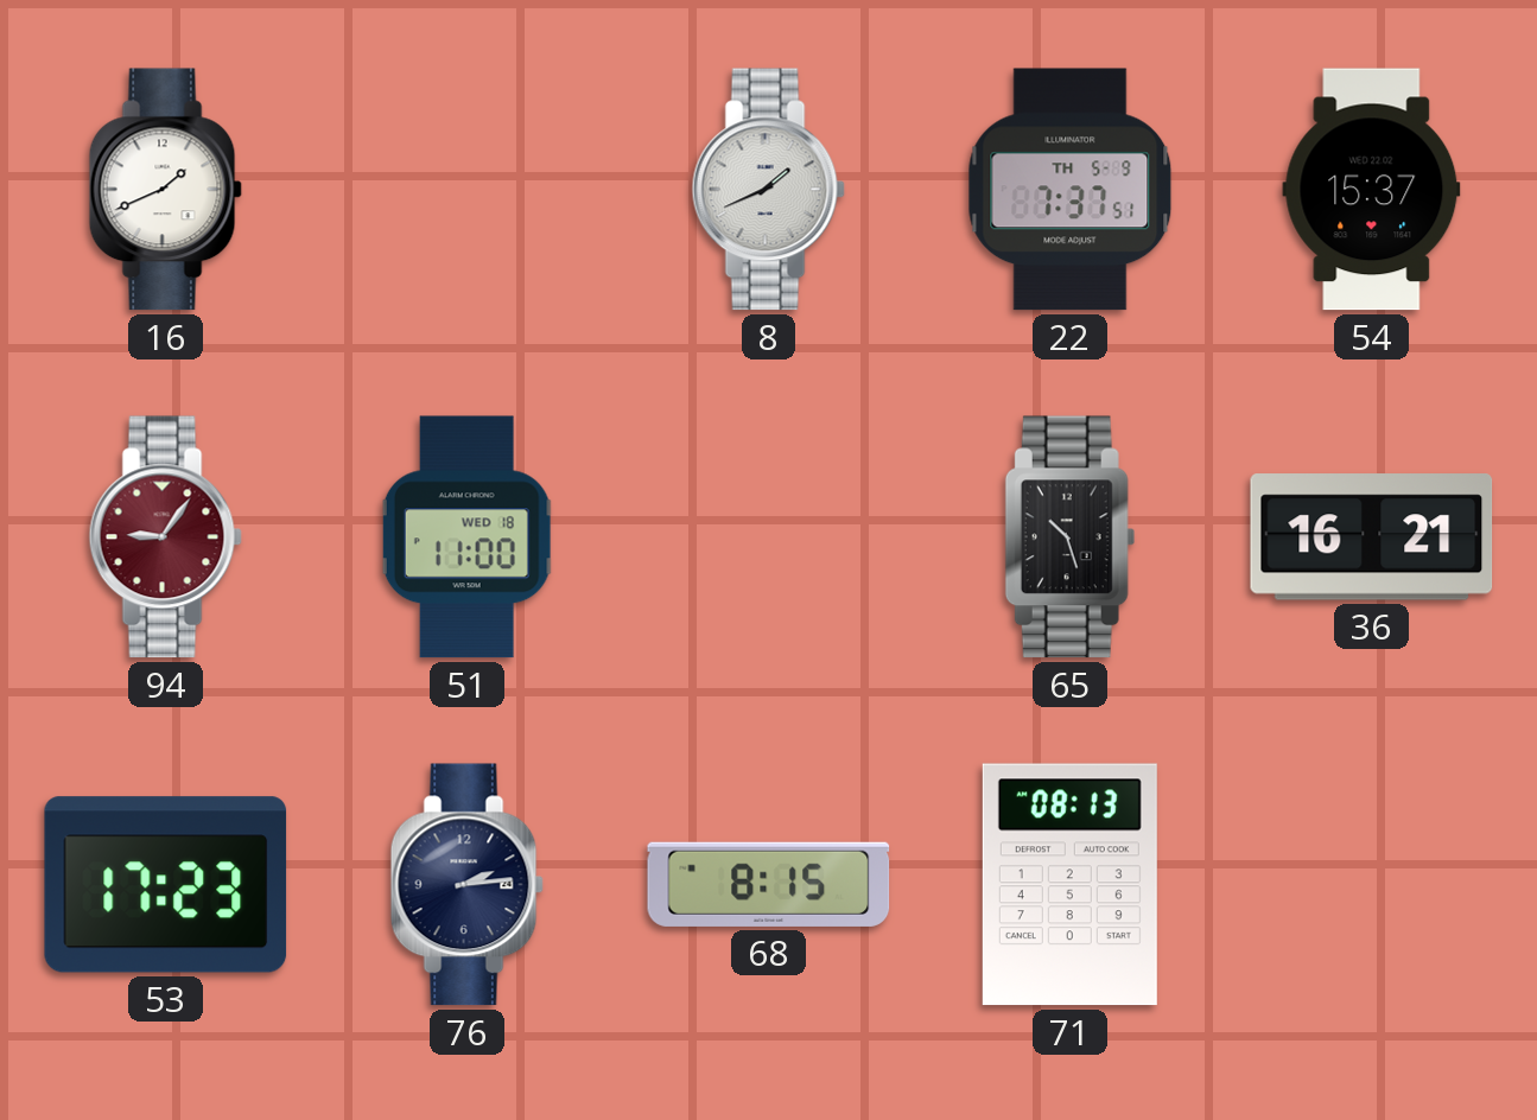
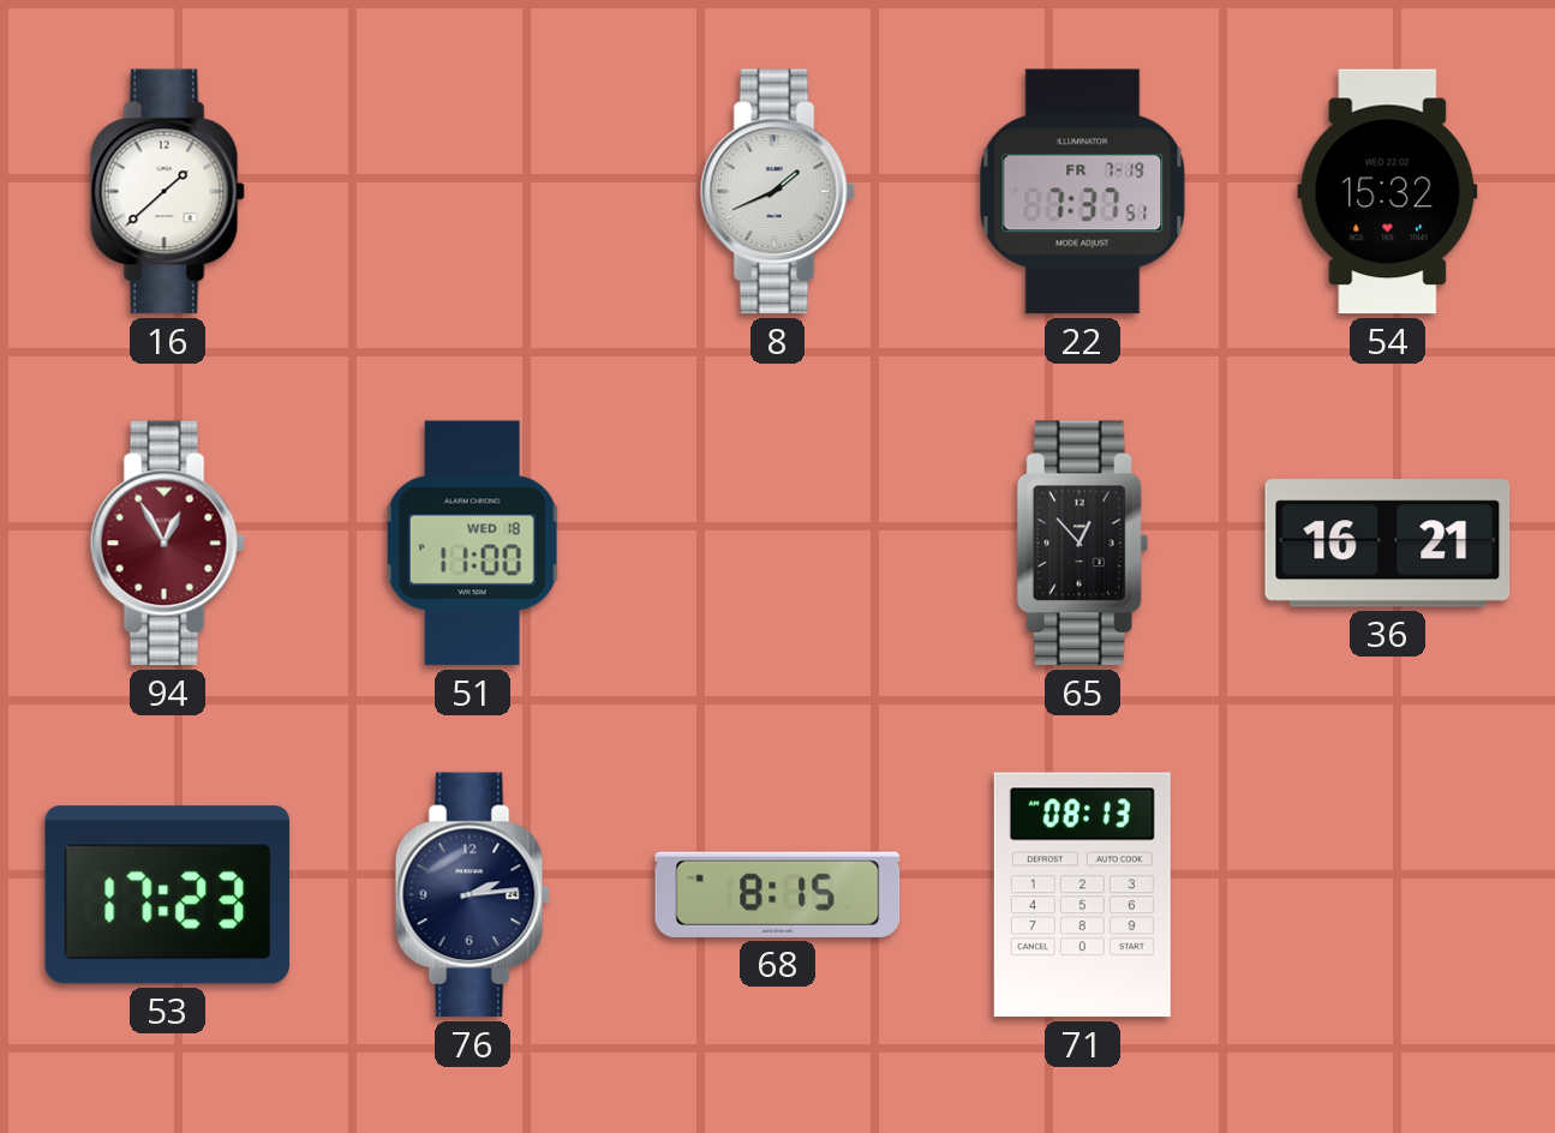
16: 1:41 -> 1:38
22 date: TH 5-9 -> FR 7-19
54: 15:37 -> 15:32
94: 9:06 -> 12:55
65: 10:27 -> 12:53
